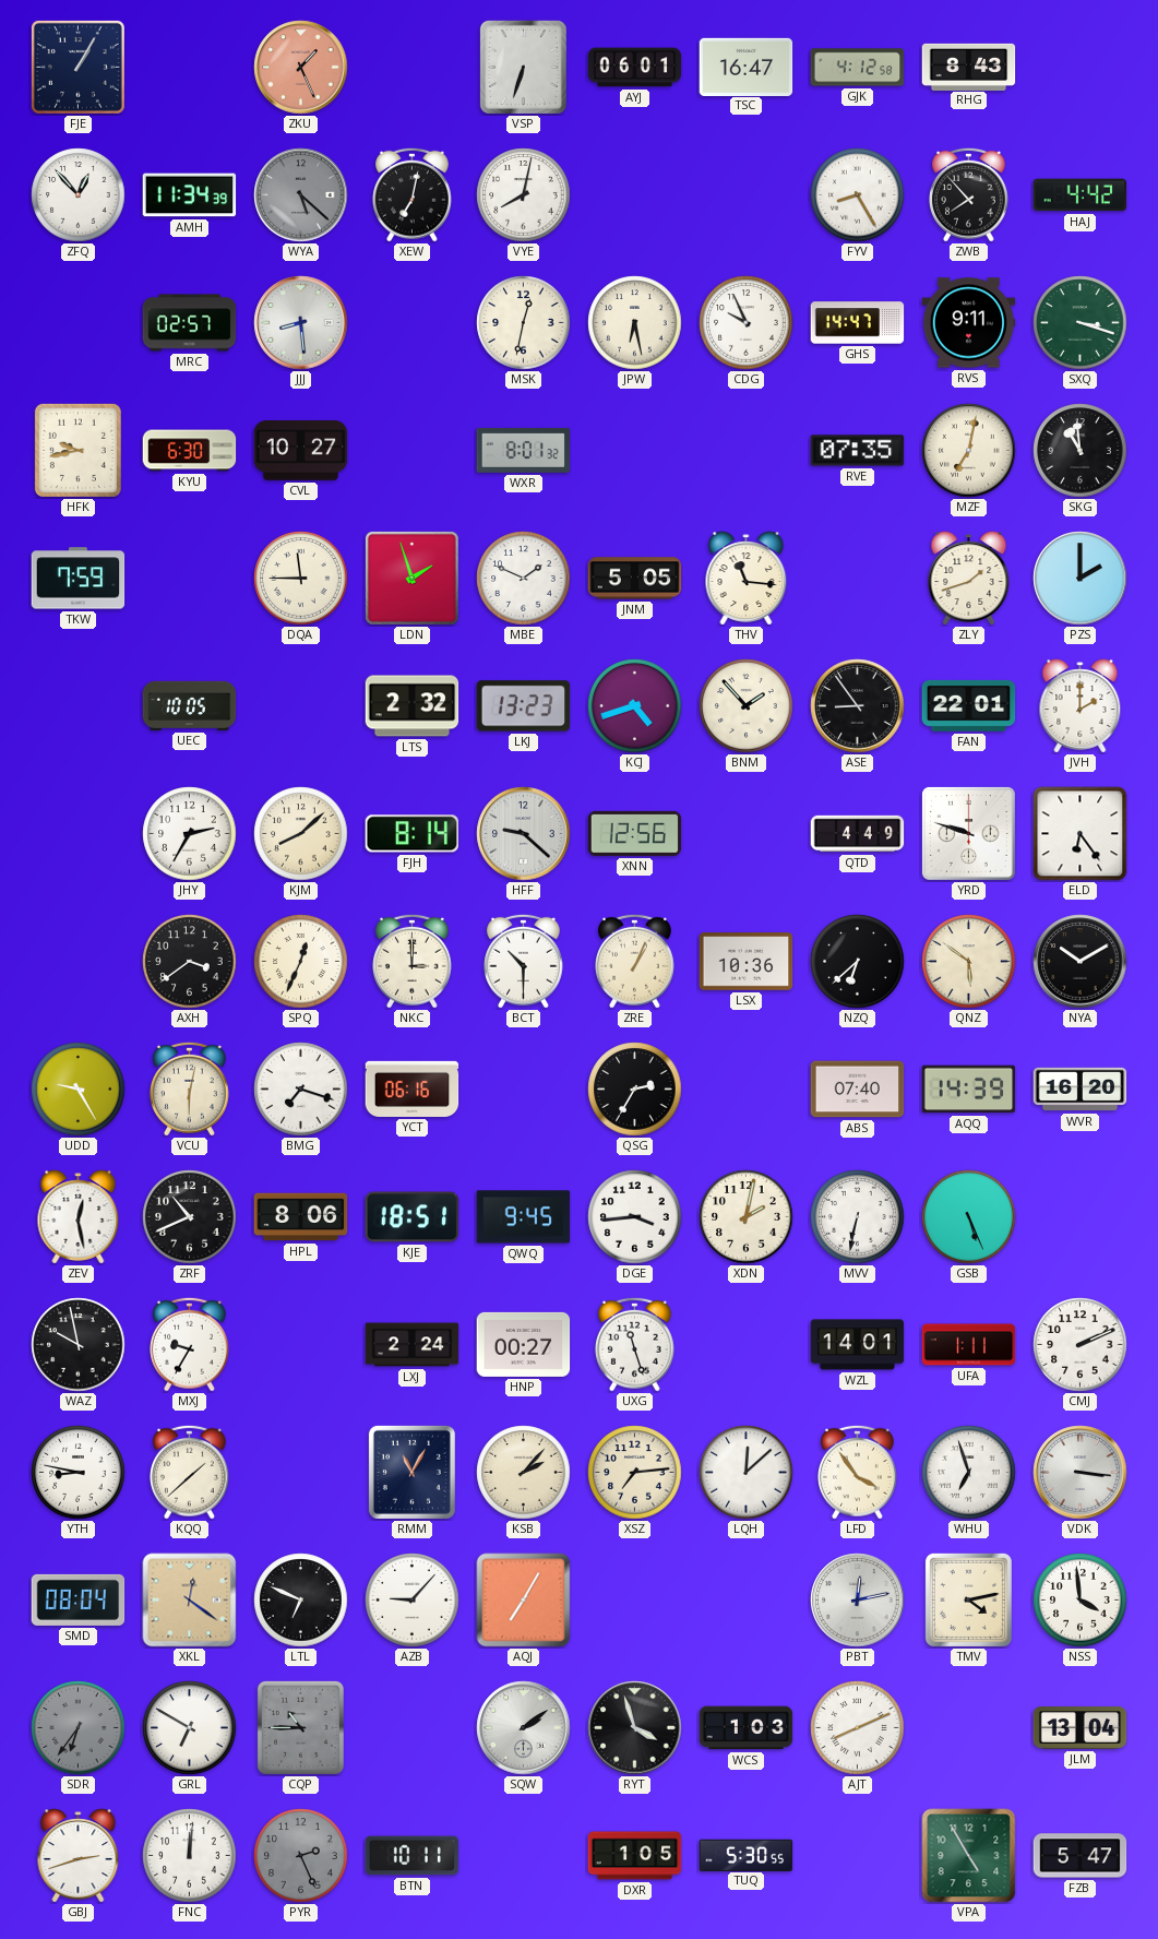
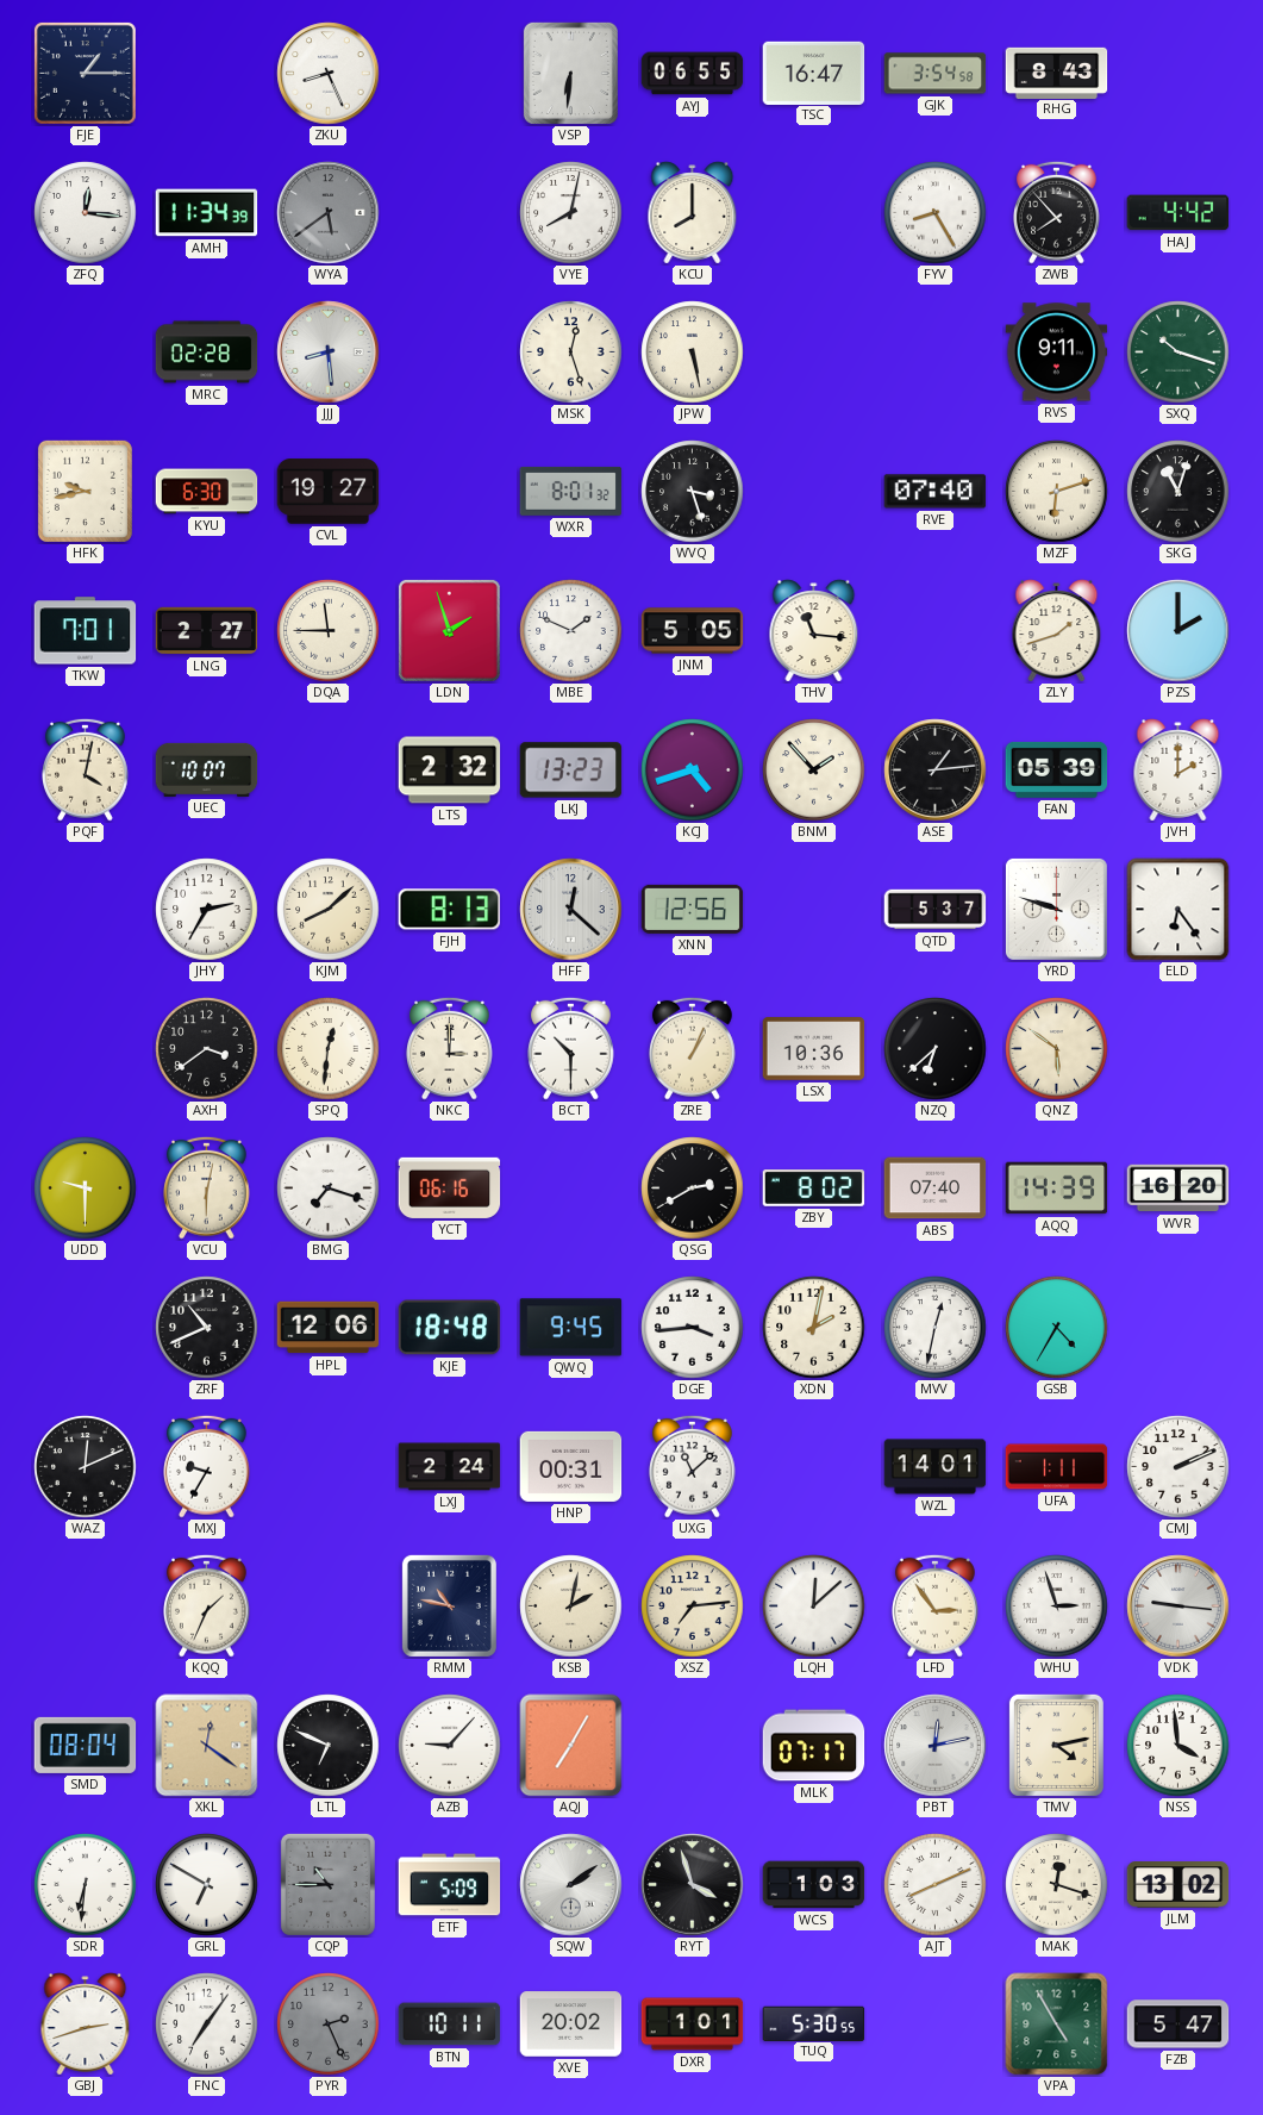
FJE: 1:05 -> 1:15
ZKU: 1:26 -> 8:26
ZKU dial: salmon -> white
VSP: 6:33 -> 6:31
AYJ: 06:01 -> 06:55
GJK: 4:12 -> 3:54
ZFQ: 12:53 -> 12:16
WYA: 5:22 -> 5:39
XEW: 7:02 -> none
KCU: none -> 8:00
MRC: 02:57 -> 02:28
MSK: 12:32 -> 12:27
JPW: 6:28 -> 5:28
CDG: 9:56 -> none
GHS: 14:47 -> none
SXQ: 3:18 -> 10:18
CVL: 10:27 -> 19:27
WVQ: none -> 3:27
RVE: 07:35 -> 07:40
MZF: 7:02 -> 6:12
SKG: 10:59 -> 11:03
TKW: 7:59 -> 7:01
LNG: none -> 2:27
PQF: none -> 4:02
UEC: 10:05 -> 10:07
ASE: 8:54 -> 1:14
FAN: 22:01 -> 05:39
FJH: 8:14 -> 8:13
HFF: 9:22 -> 12:22
QTD: 4:49 -> 5:37
SPQ: 12:34 -> 12:31
NYA: 10:10 -> none
UDD: 9:25 -> 9:30
QSG: 2:35 -> 2:40
ZBY: none -> 8:02
ZEV: 12:28 -> none
HPL: 8:06 -> 12:06
KJE: 18:51 -> 18:48
MVV: 6:32 -> 12:32
GSB: 5:26 -> 4:35
WAZ: 9:58 -> 12:11
HNP: 00:27 -> 00:31
UXG: 11:27 -> 11:08
YTH: 8:47 -> none
KQQ: 1:38 -> 1:34
RMM: 11:05 -> 10:47
KSB: 2:07 -> 2:02
LFD: 3:54 -> 2:54
WHU: 6:57 -> 2:57
VDK: 3:16 -> 9:16
MLK: none -> 07:17
SDR: 6:36 -> 6:31
SDR dial: grey -> white
ETF: none -> 5:09
MAK: none -> 12:18
JLM: 13:04 -> 13:02
FNC: 12:01 -> 7:06
XVE: none -> 20:02
DXR: 1:05 -> 1:01
